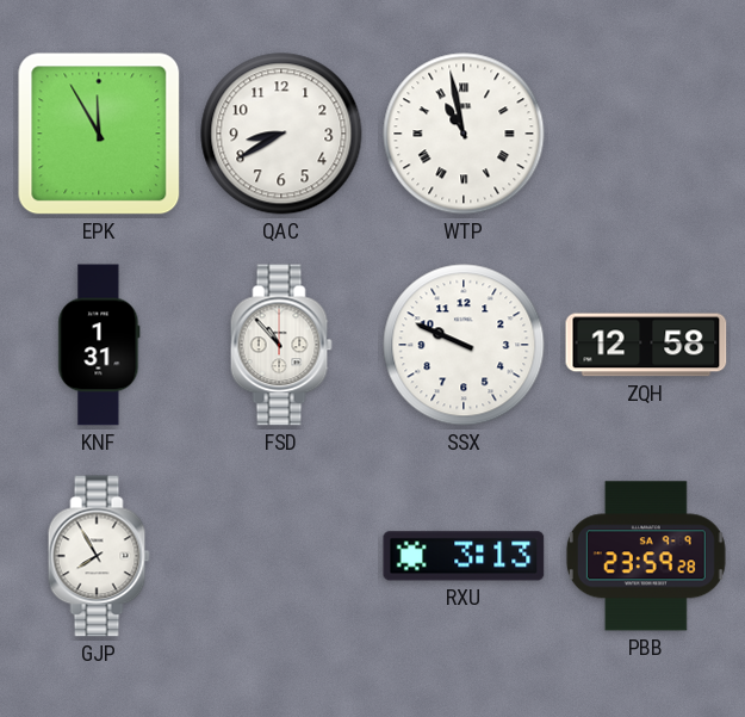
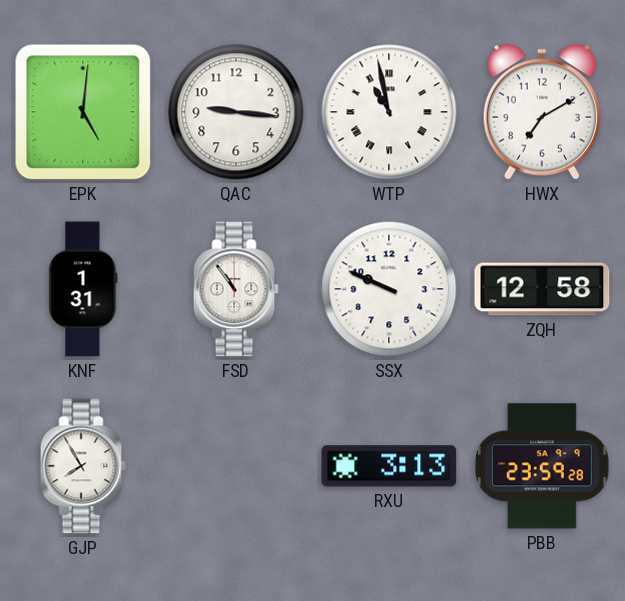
EPK: 11:55 -> 5:01
QAC: 8:40 -> 9:16
HWX: none -> 7:10
FSD: 10:53 -> 10:54
